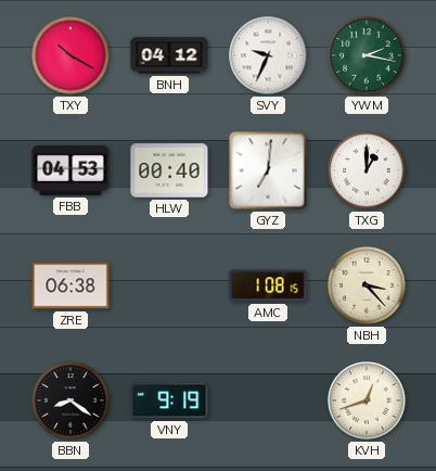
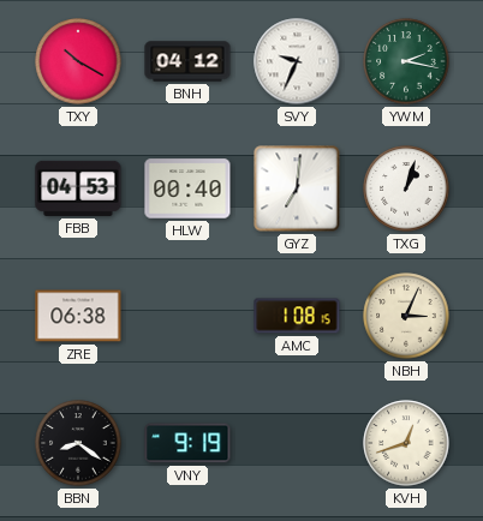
TXG: 1:00 -> 1:03
NBH: 3:23 -> 3:04
